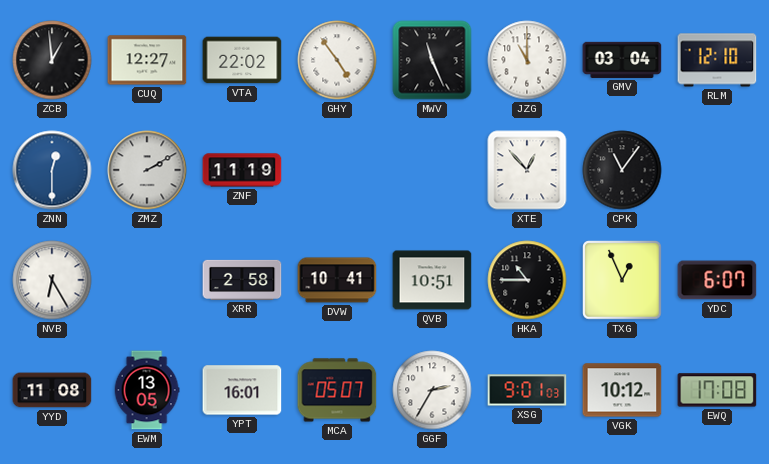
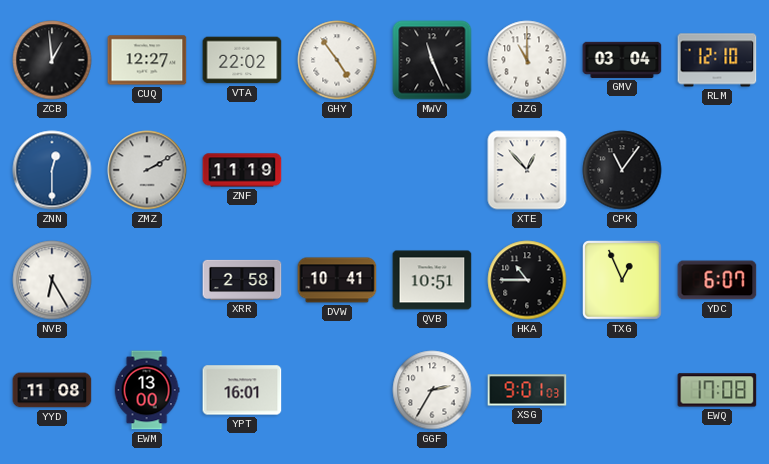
EWM: 13:05 -> 13:00
MCA: 05:07 -> none
VGK: 10:12 -> none
